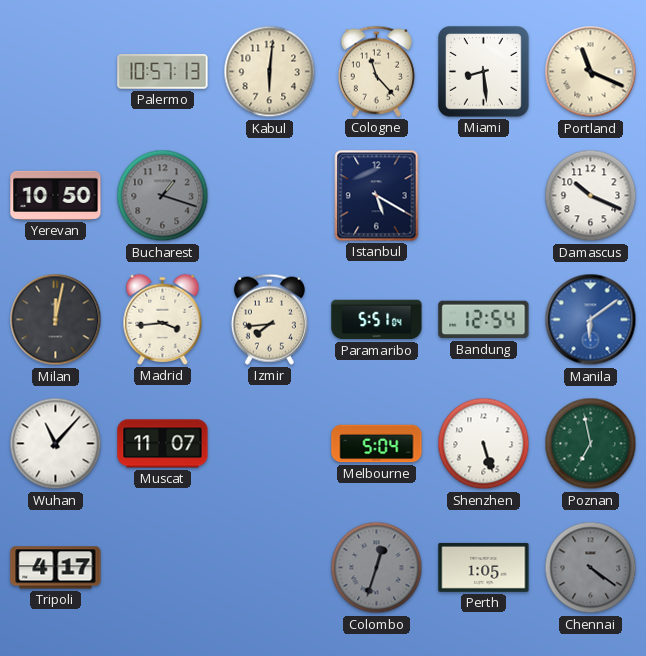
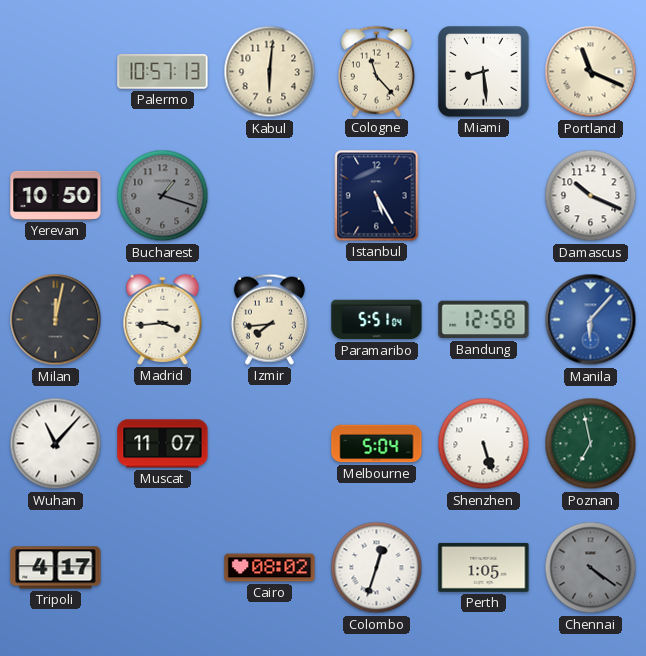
Istanbul: 5:20 -> 5:25
Bandung: 12:54 -> 12:58
Manila: 6:09 -> 6:07
Cairo: none -> 08:02
Colombo dial: grey -> white
